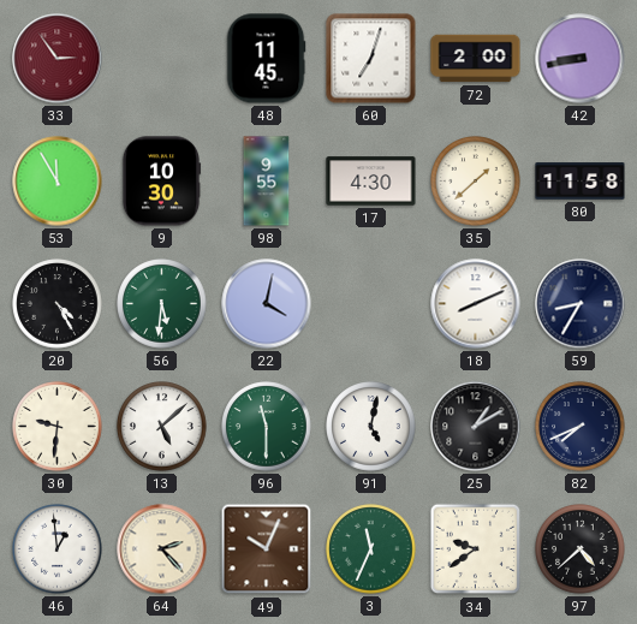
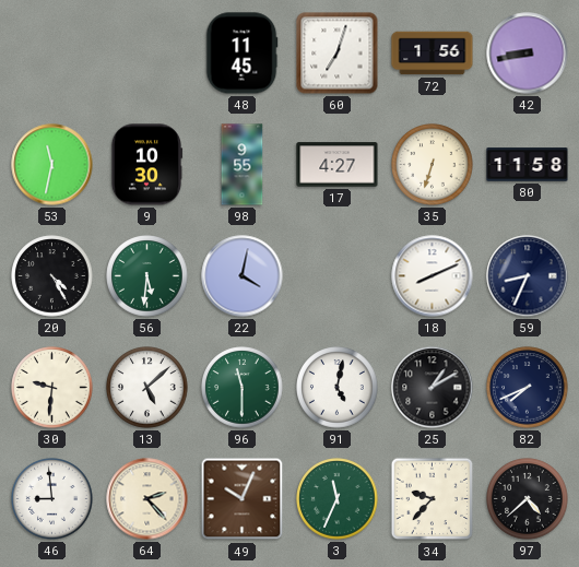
33: 2:54 -> none
72: 2:00 -> 1:56
53: 11:55 -> 11:32
17: 4:30 -> 4:27
35: 1:38 -> 6:33
59: 8:35 -> 8:34
46: 12:59 -> 8:59
34: 9:39 -> 9:37
